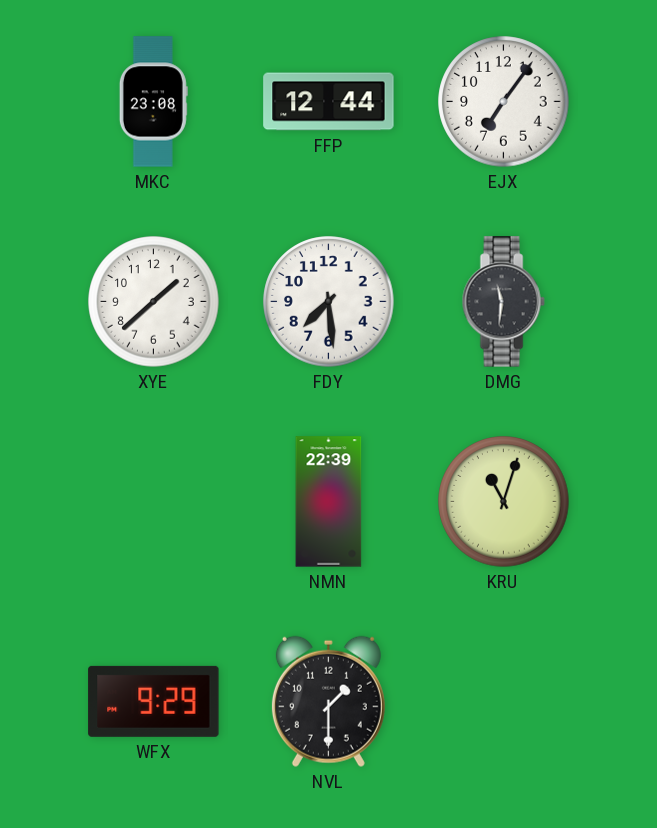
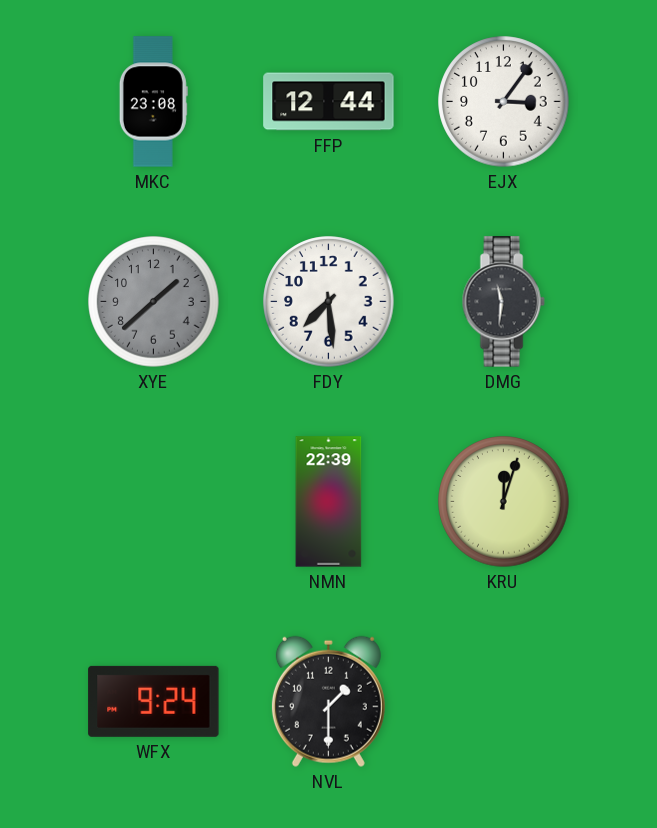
EJX: 7:06 -> 3:06
XYE dial: white -> grey
KRU: 11:03 -> 12:03
WFX: 9:29 -> 9:24
